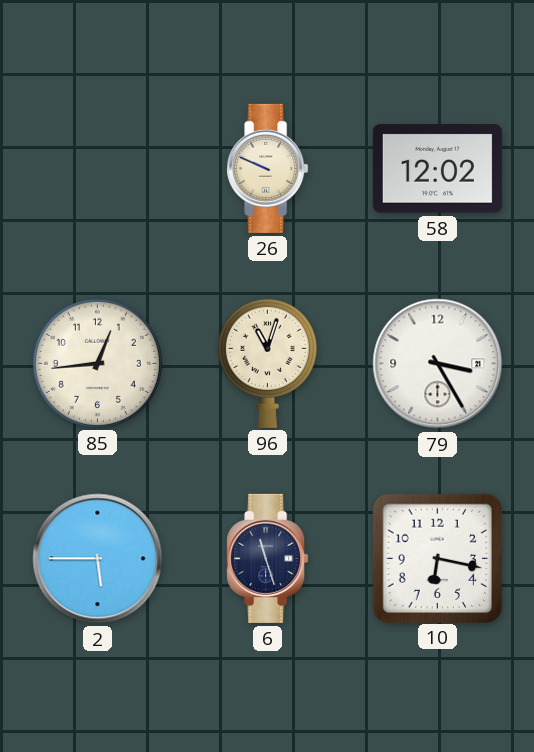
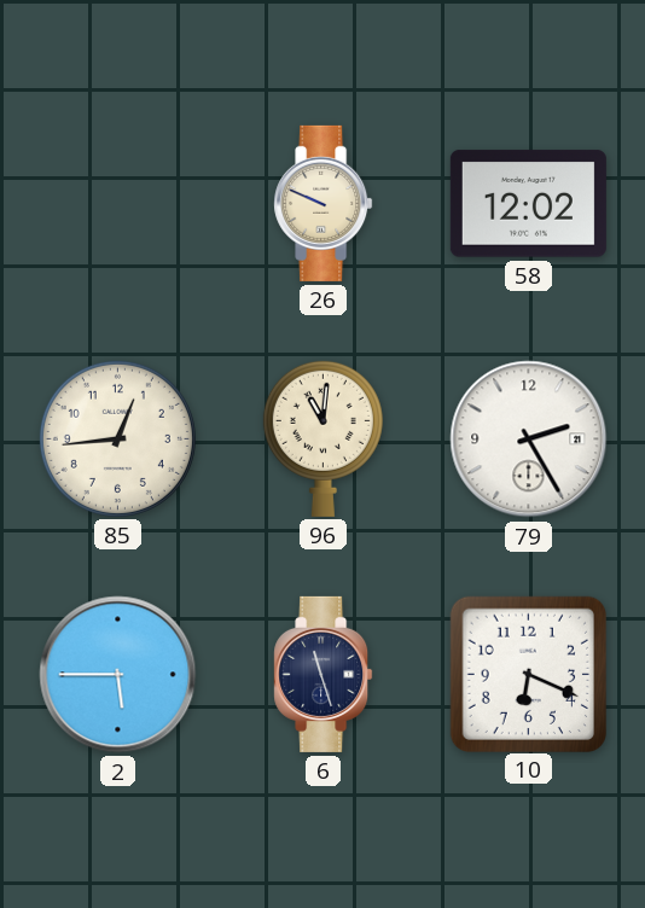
96: 11:03 -> 11:01
79: 3:25 -> 2:25
10: 6:17 -> 6:19
